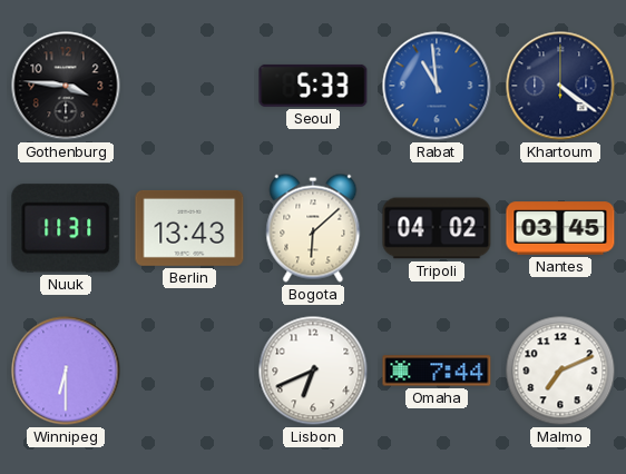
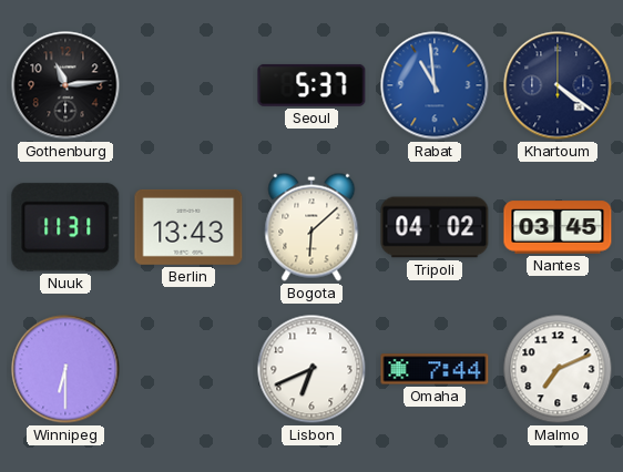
Gothenburg: 3:46 -> 11:14
Seoul: 5:33 -> 5:37
